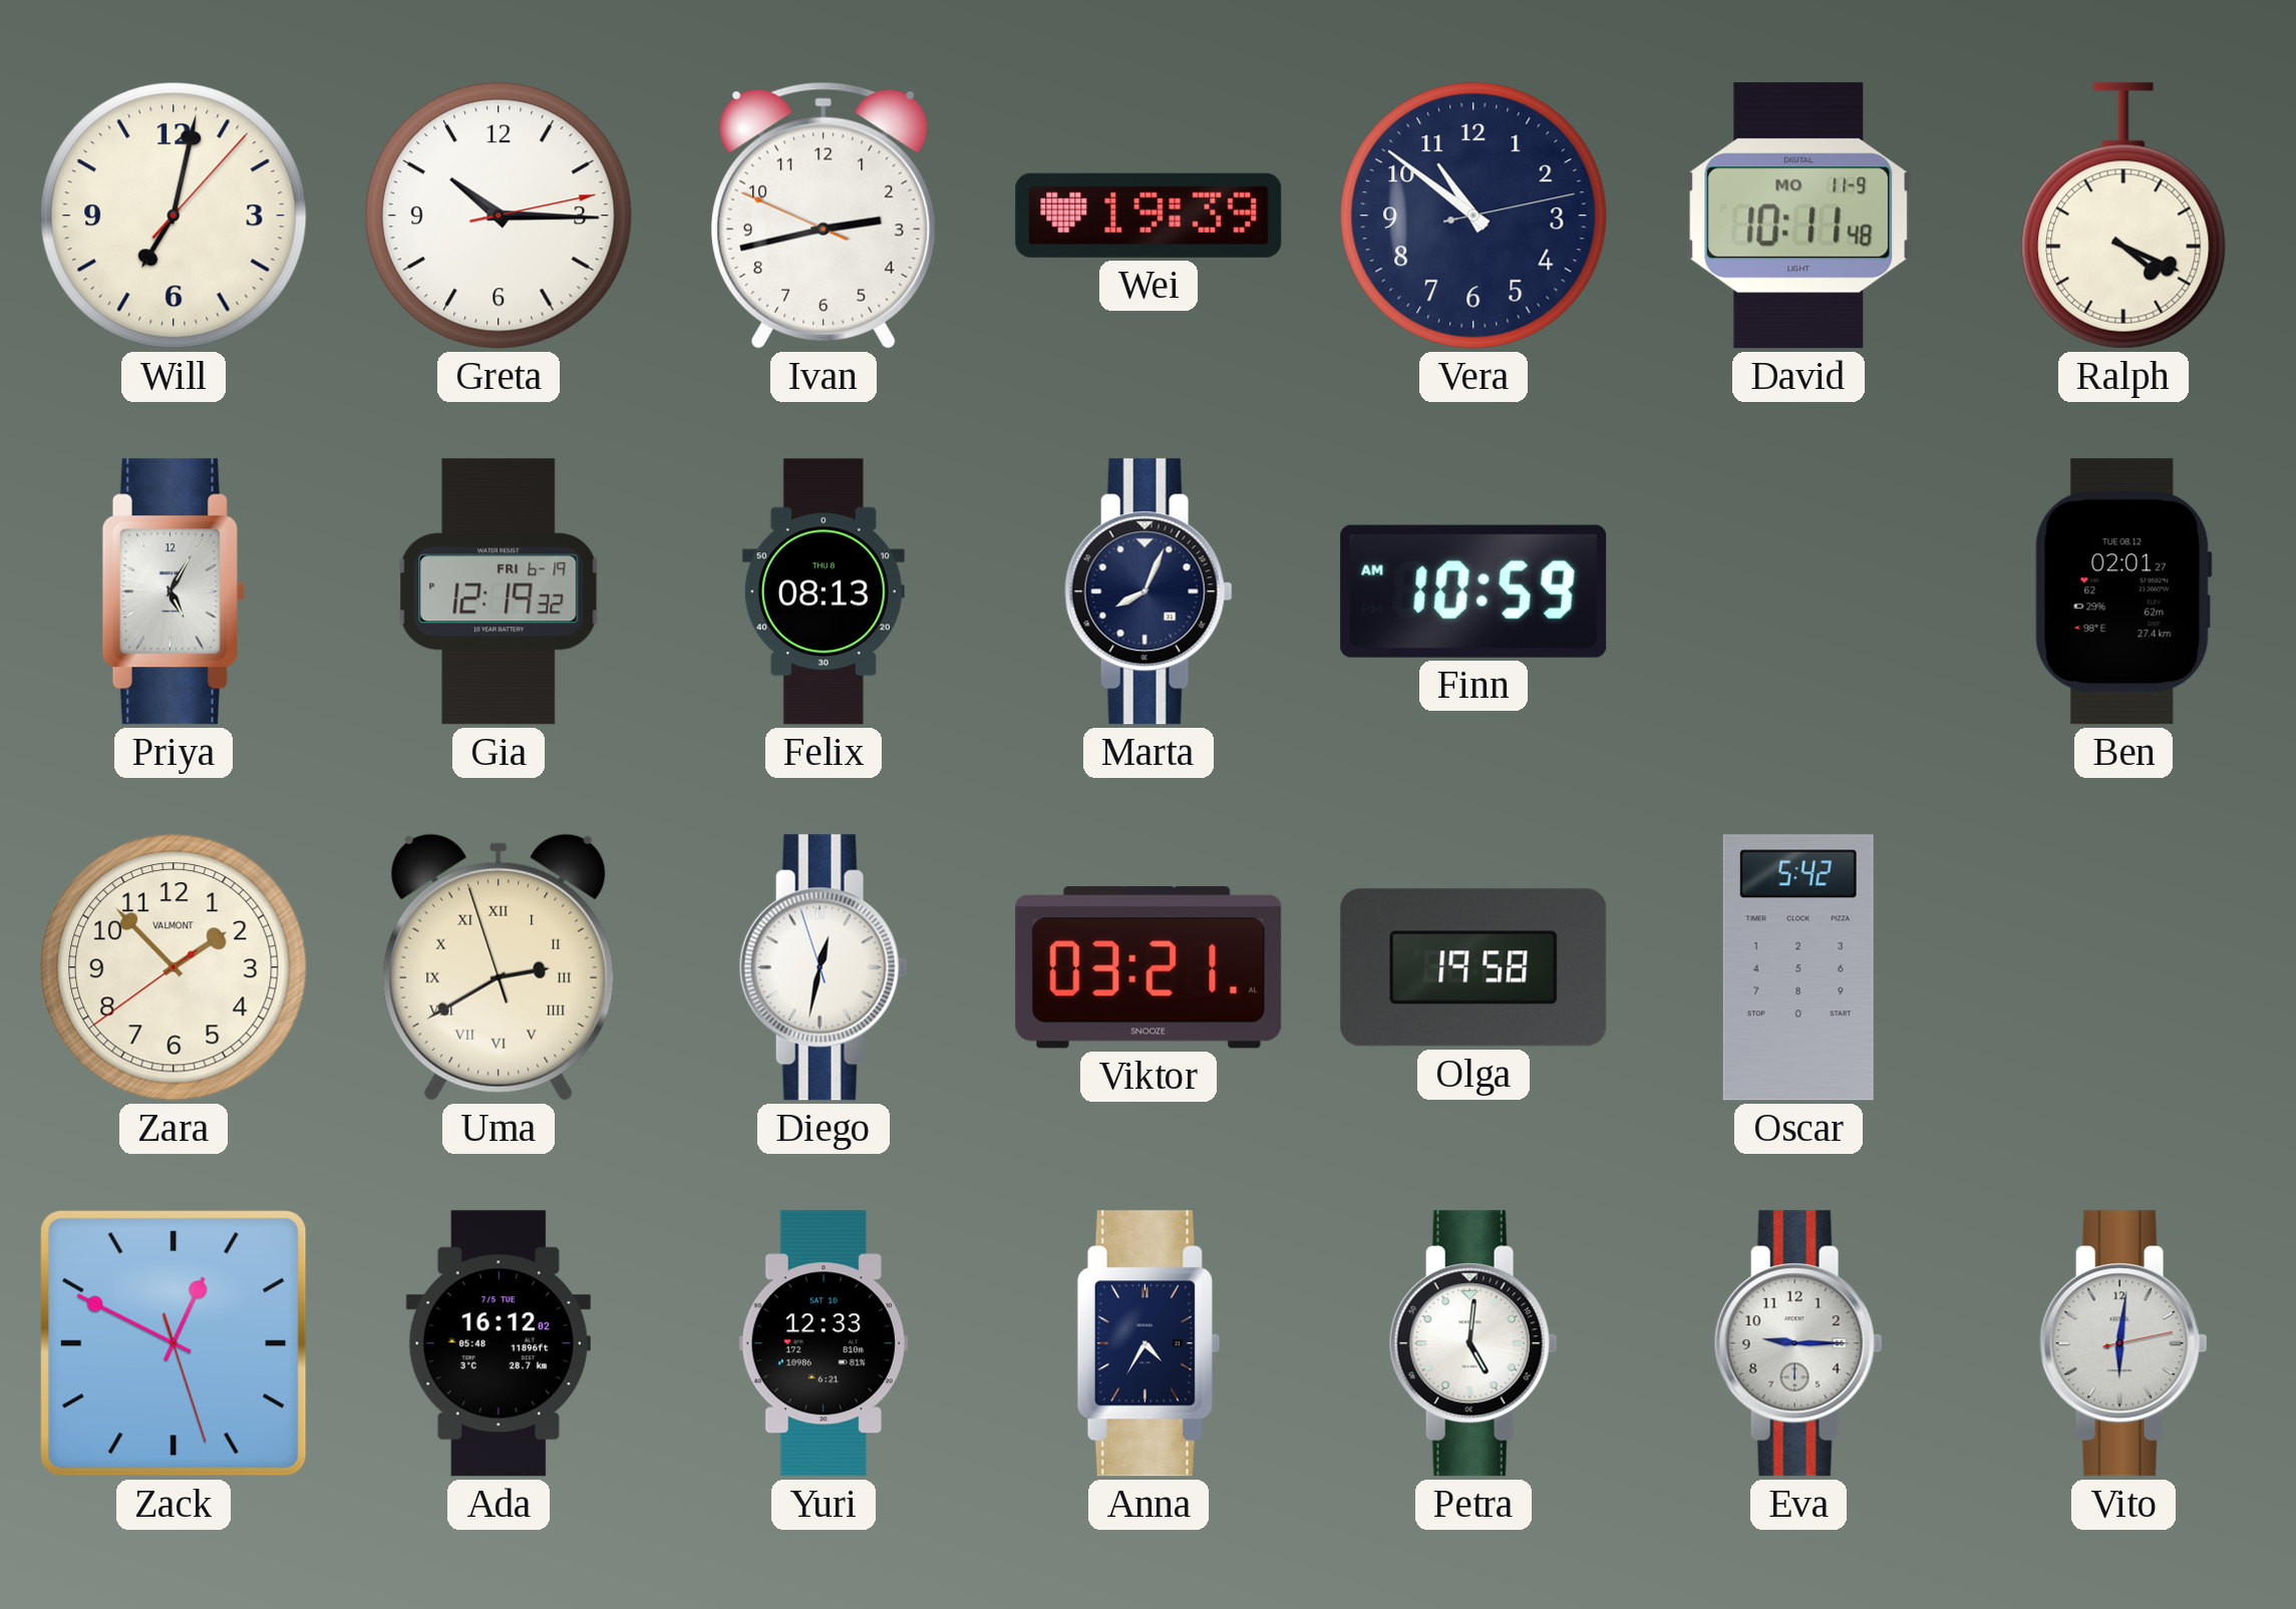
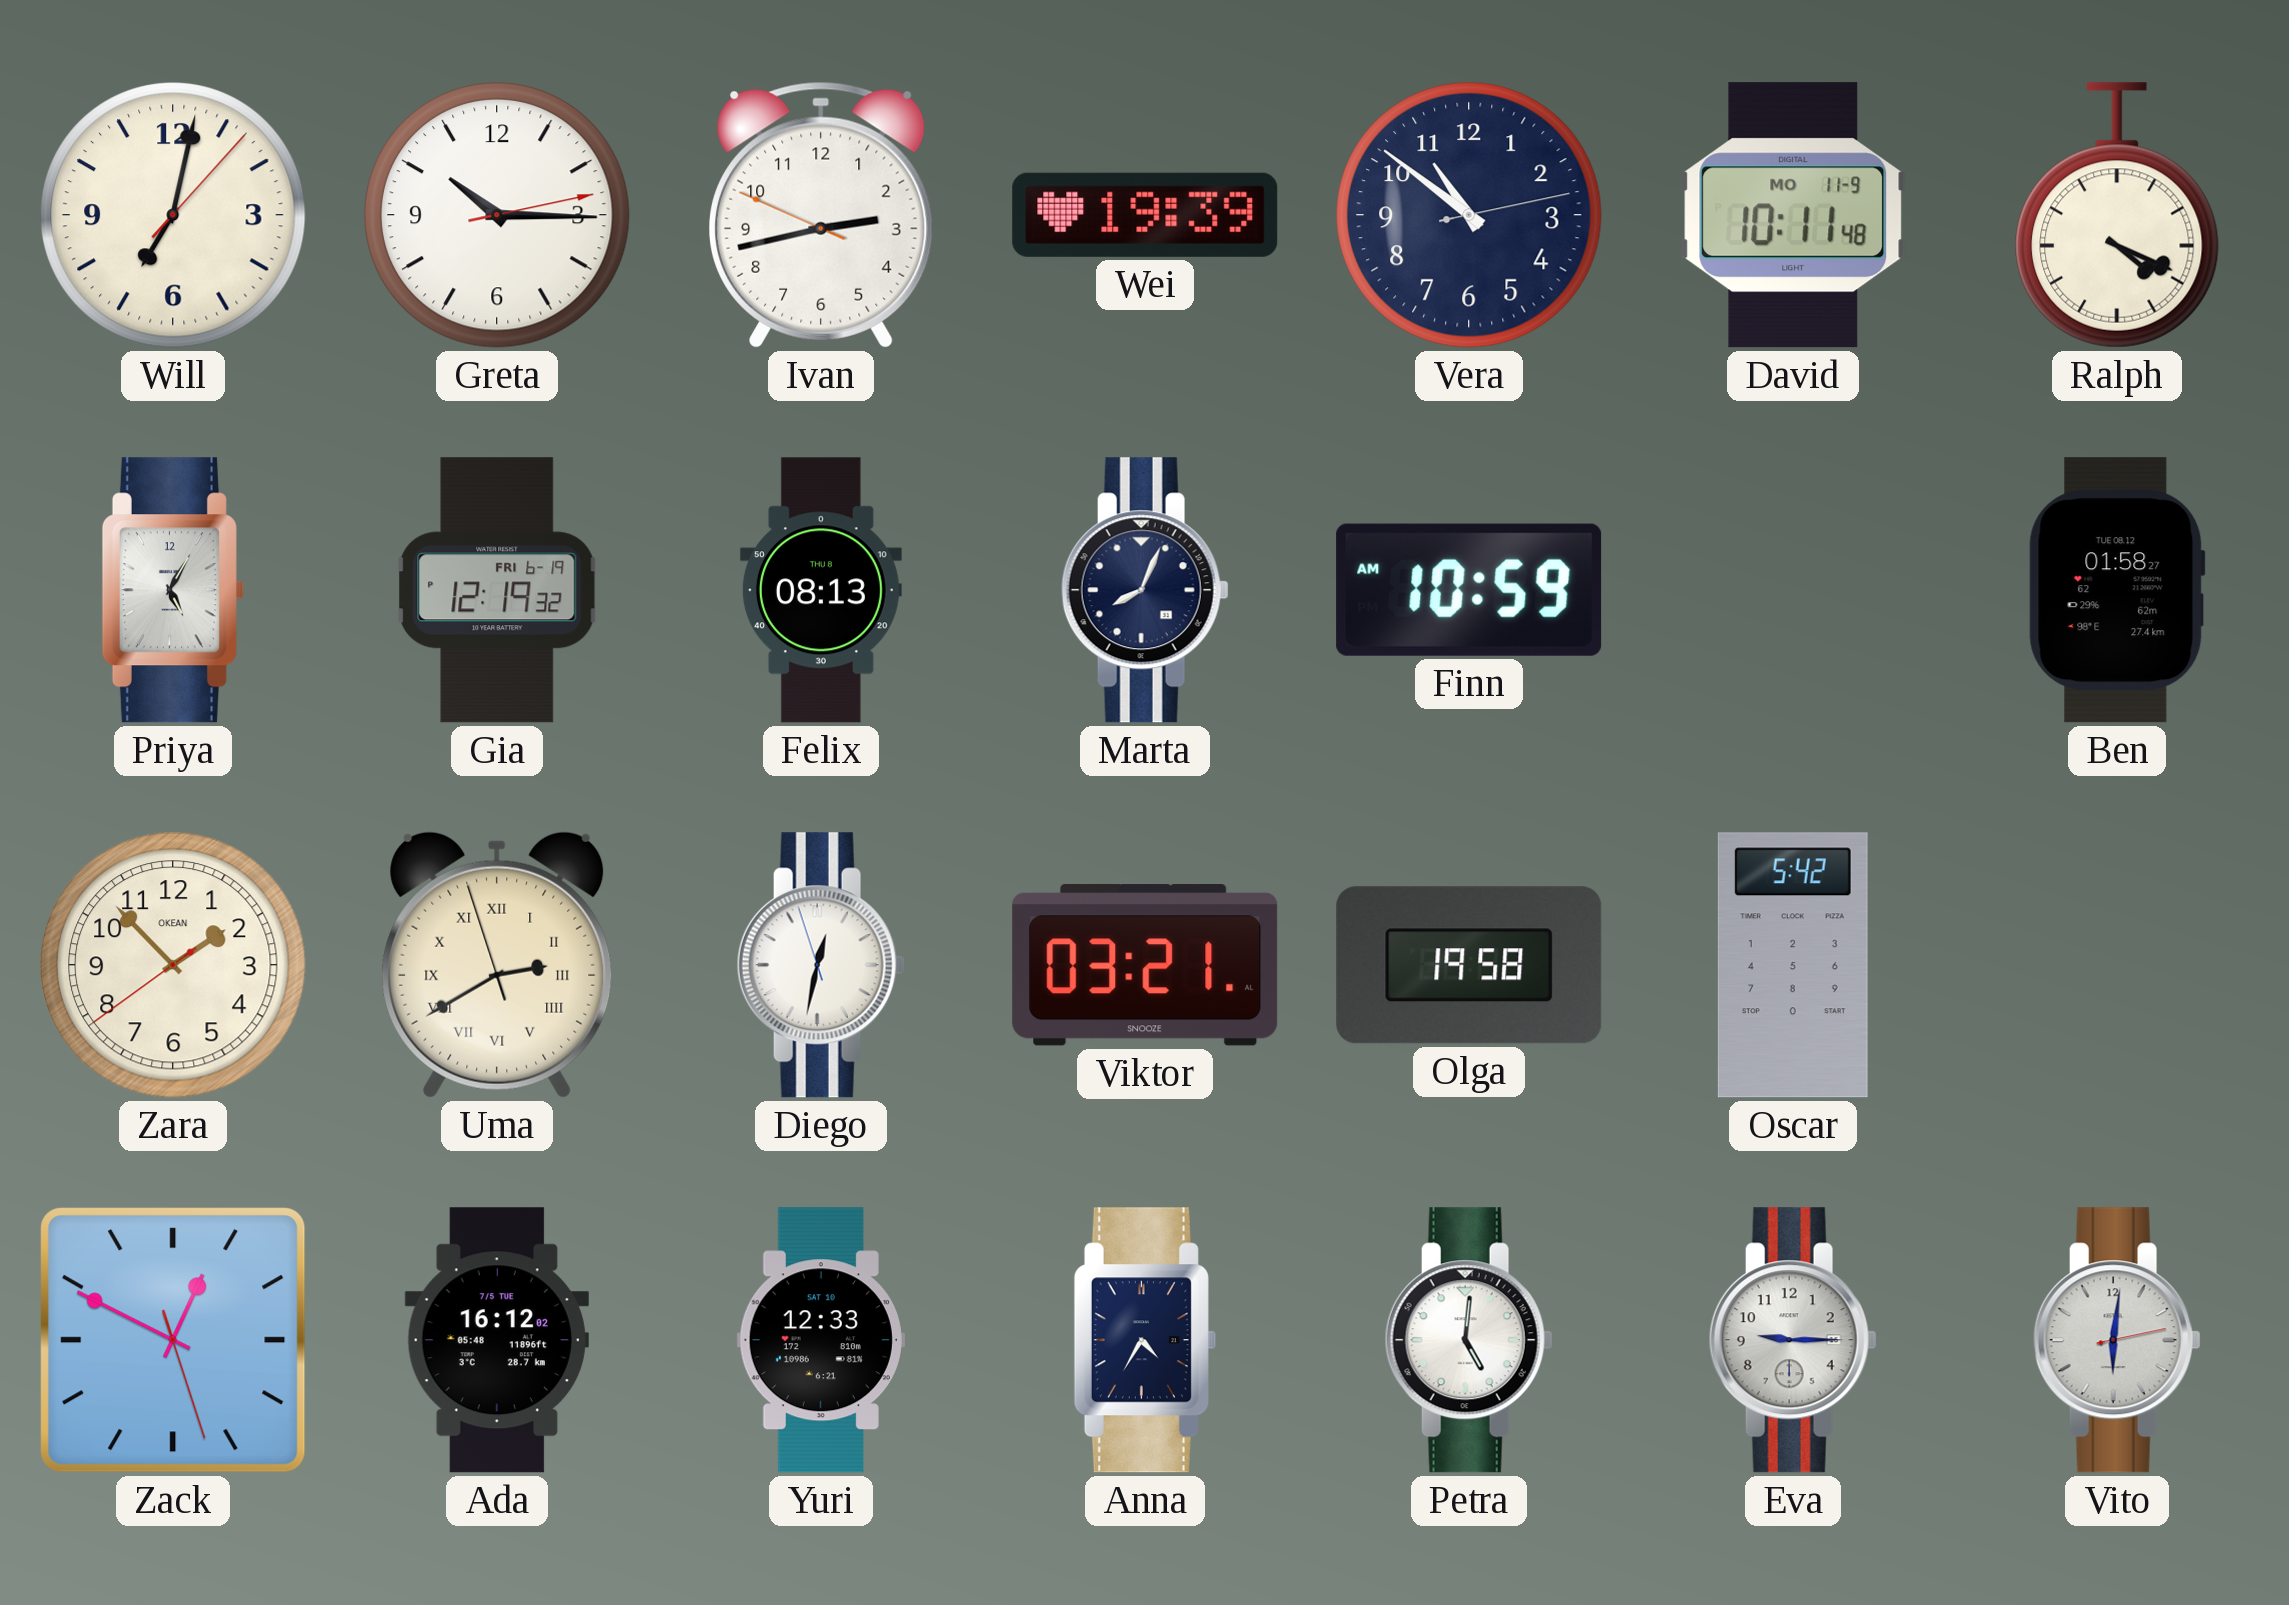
Ben: 02:01 -> 01:58
Zara brand: VALMONT -> OKEAN
